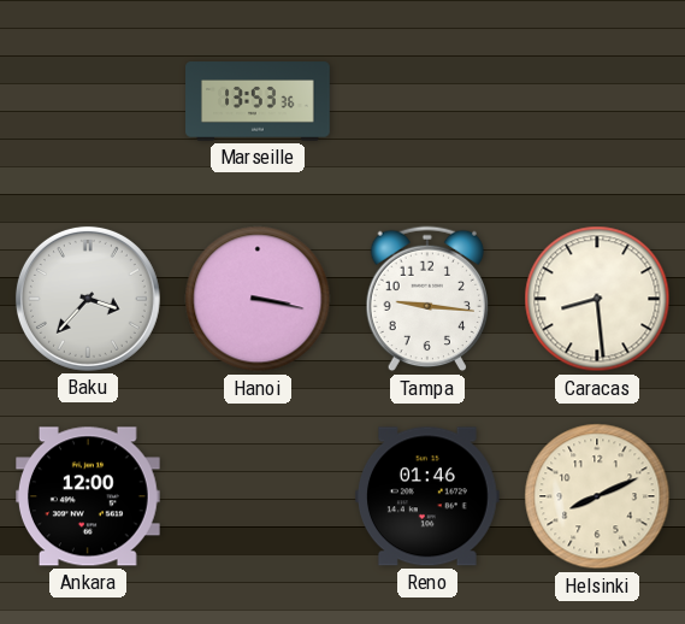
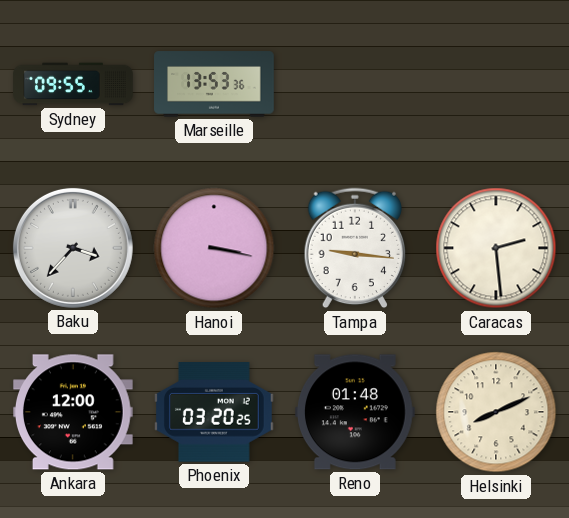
Sydney: none -> 09:55
Caracas: 8:29 -> 2:29
Phoenix: none -> 03:20
Reno: 01:46 -> 01:48
